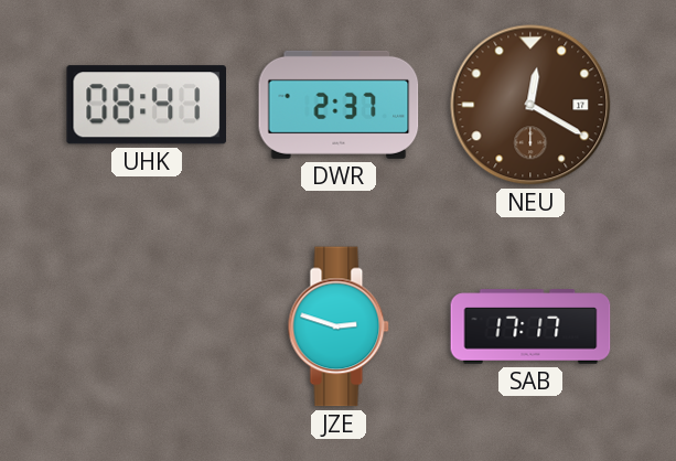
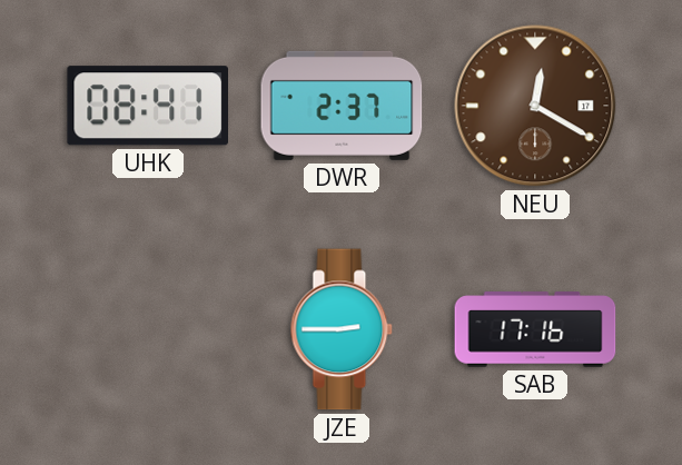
JZE: 2:48 -> 2:45
SAB: 17:17 -> 17:16
